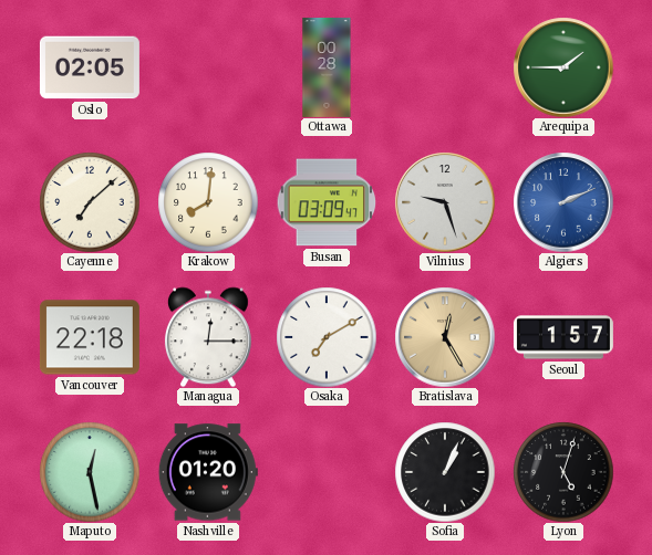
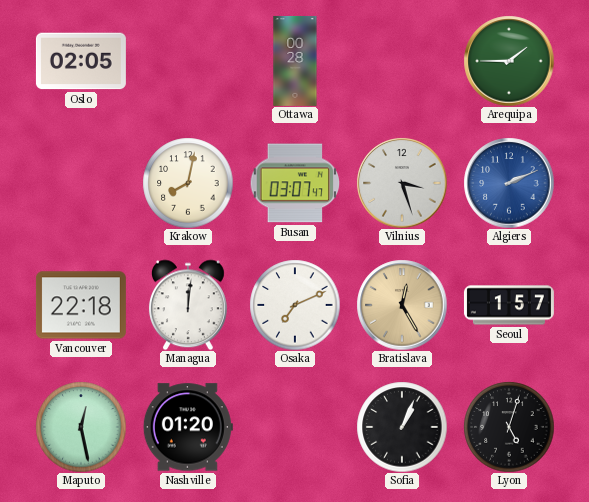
Cayenne: 7:08 -> none
Krakow: 8:01 -> 8:02
Busan: 03:09 -> 03:07
Vilnius: 9:27 -> 3:27
Managua: 12:15 -> 12:01
Osaka: 7:10 -> 7:11
